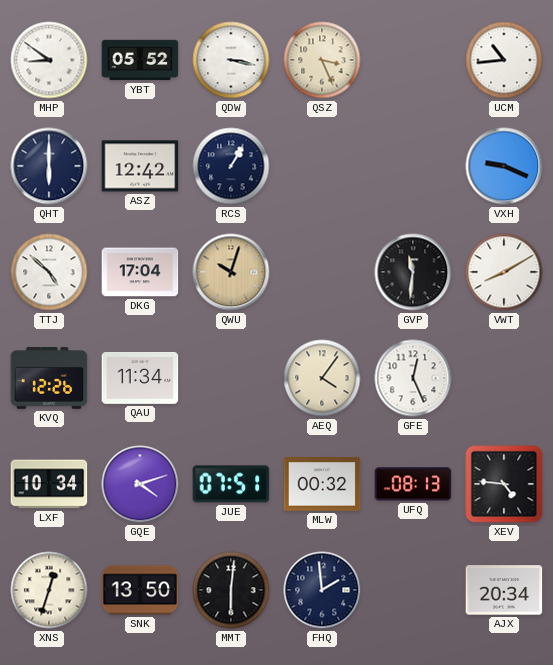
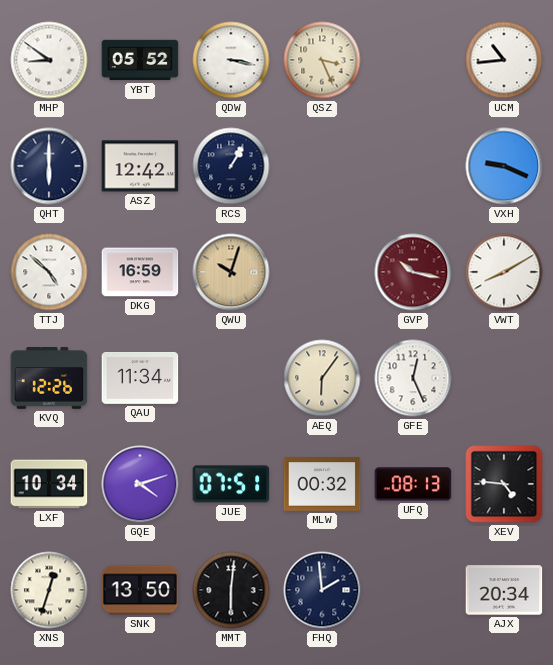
DKG: 17:04 -> 16:59
GVP: 11:31 -> 10:17
GVP dial: black -> burgundy
AEQ: 4:06 -> 6:06
